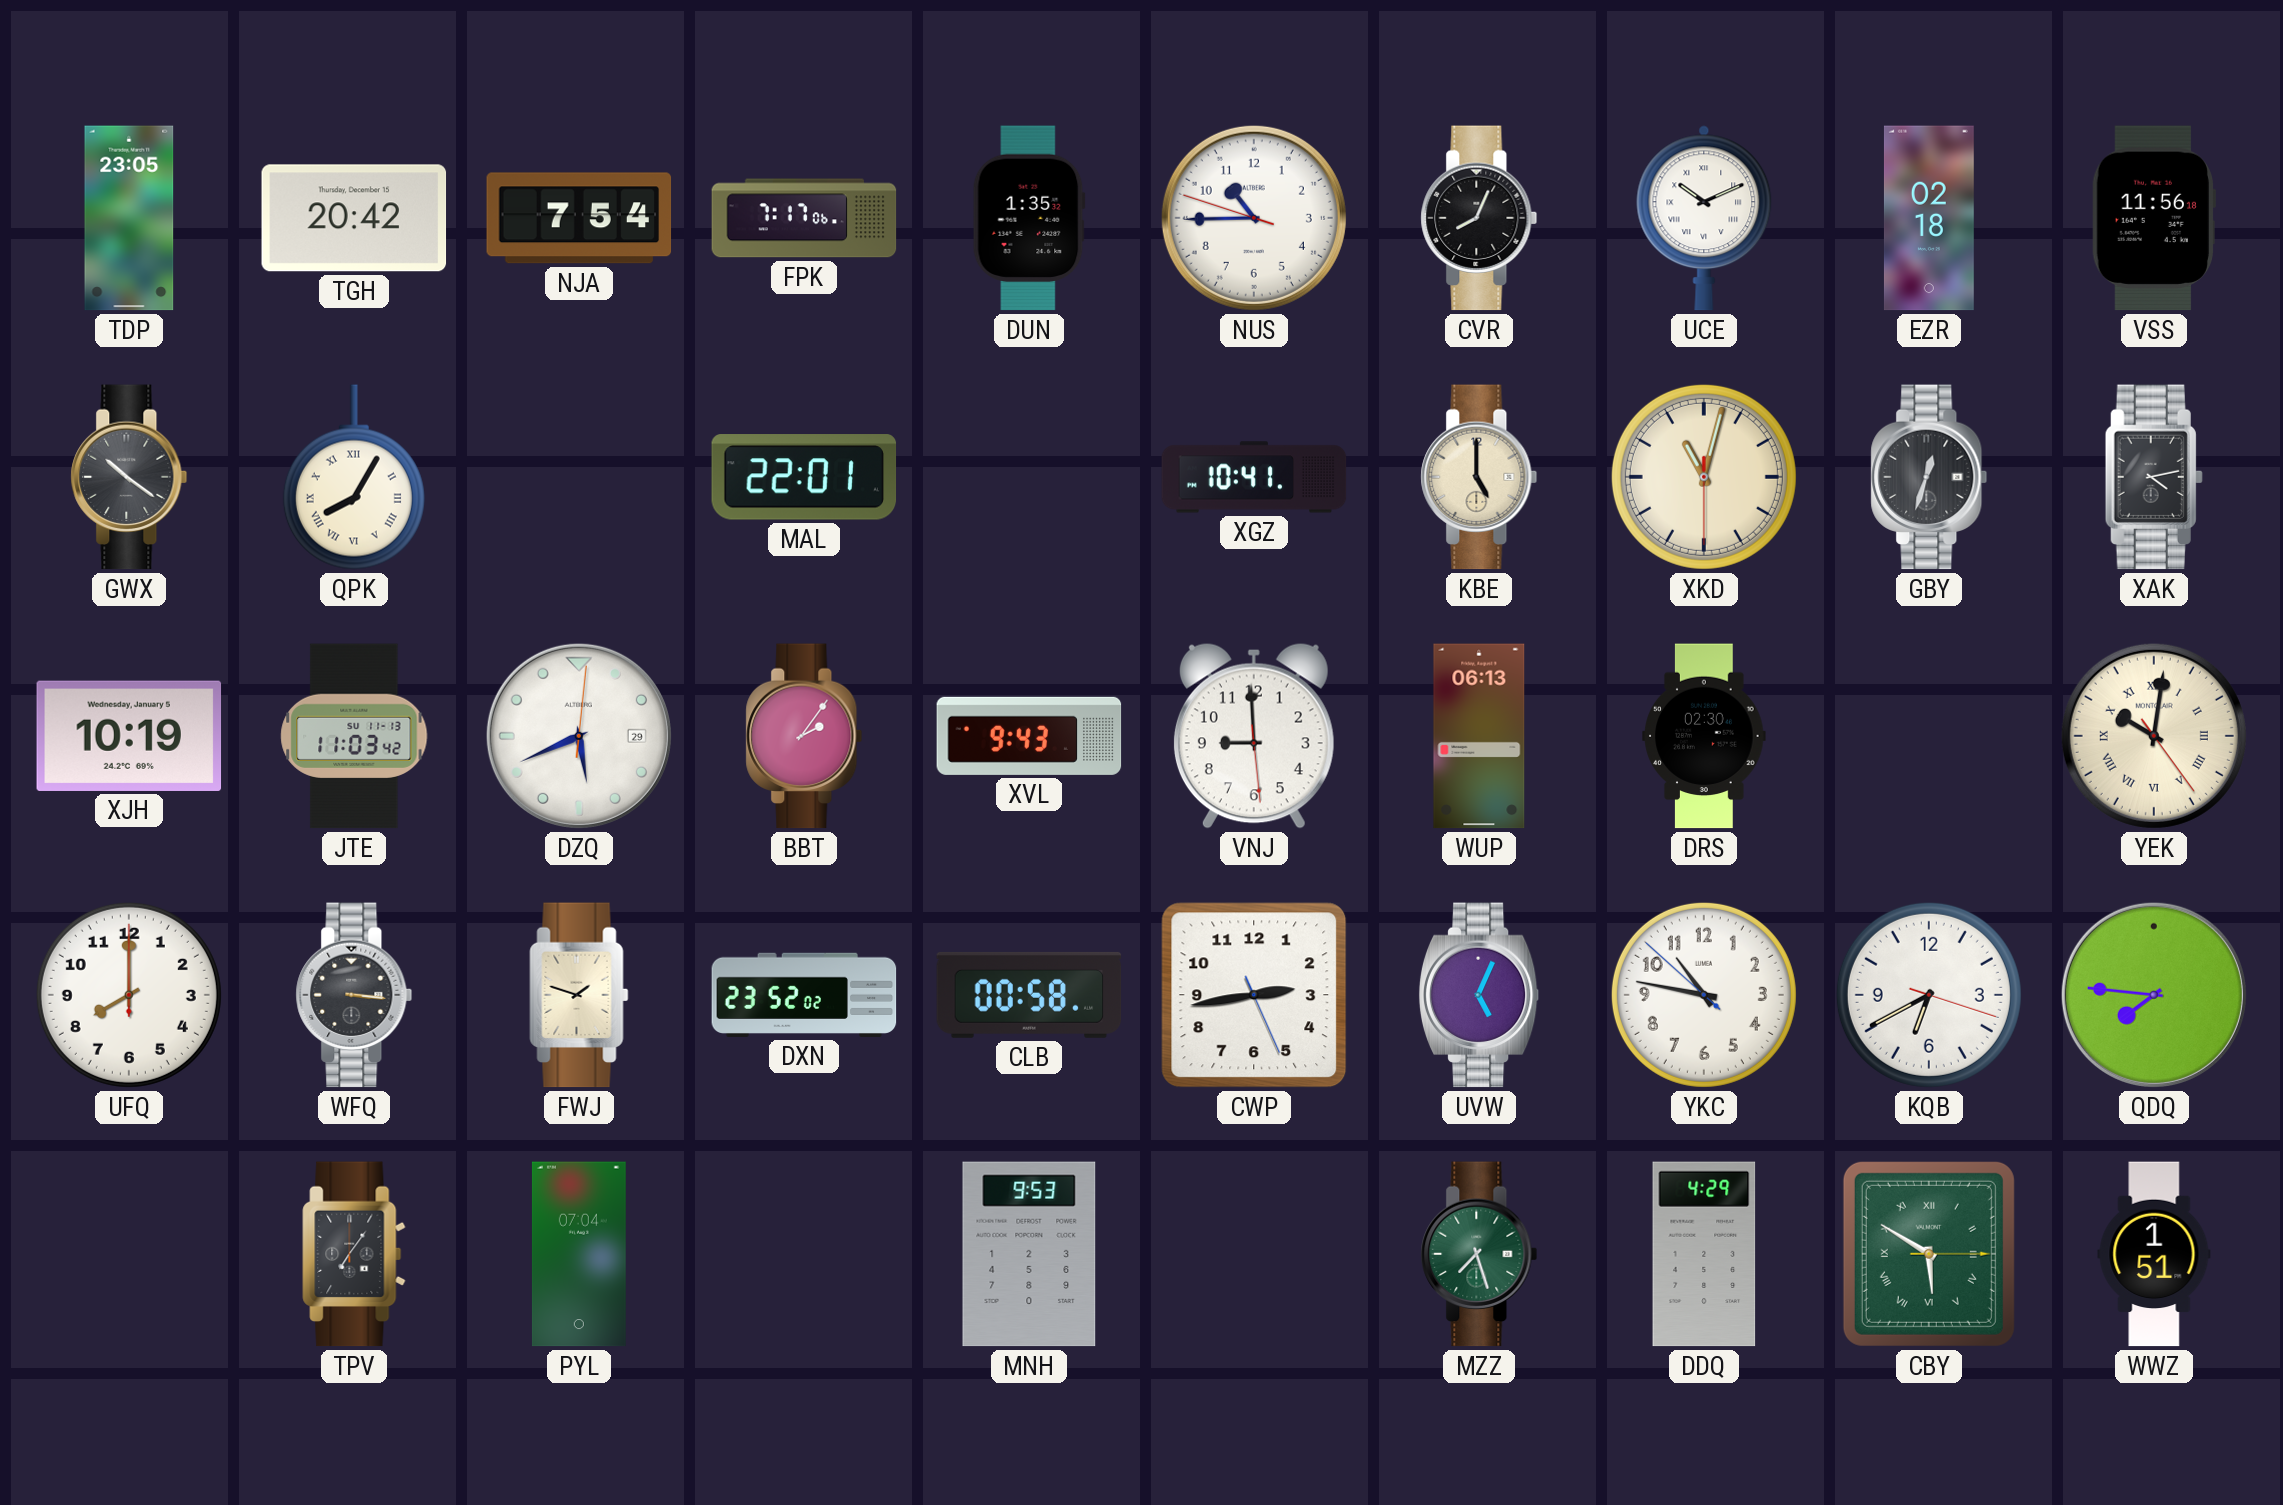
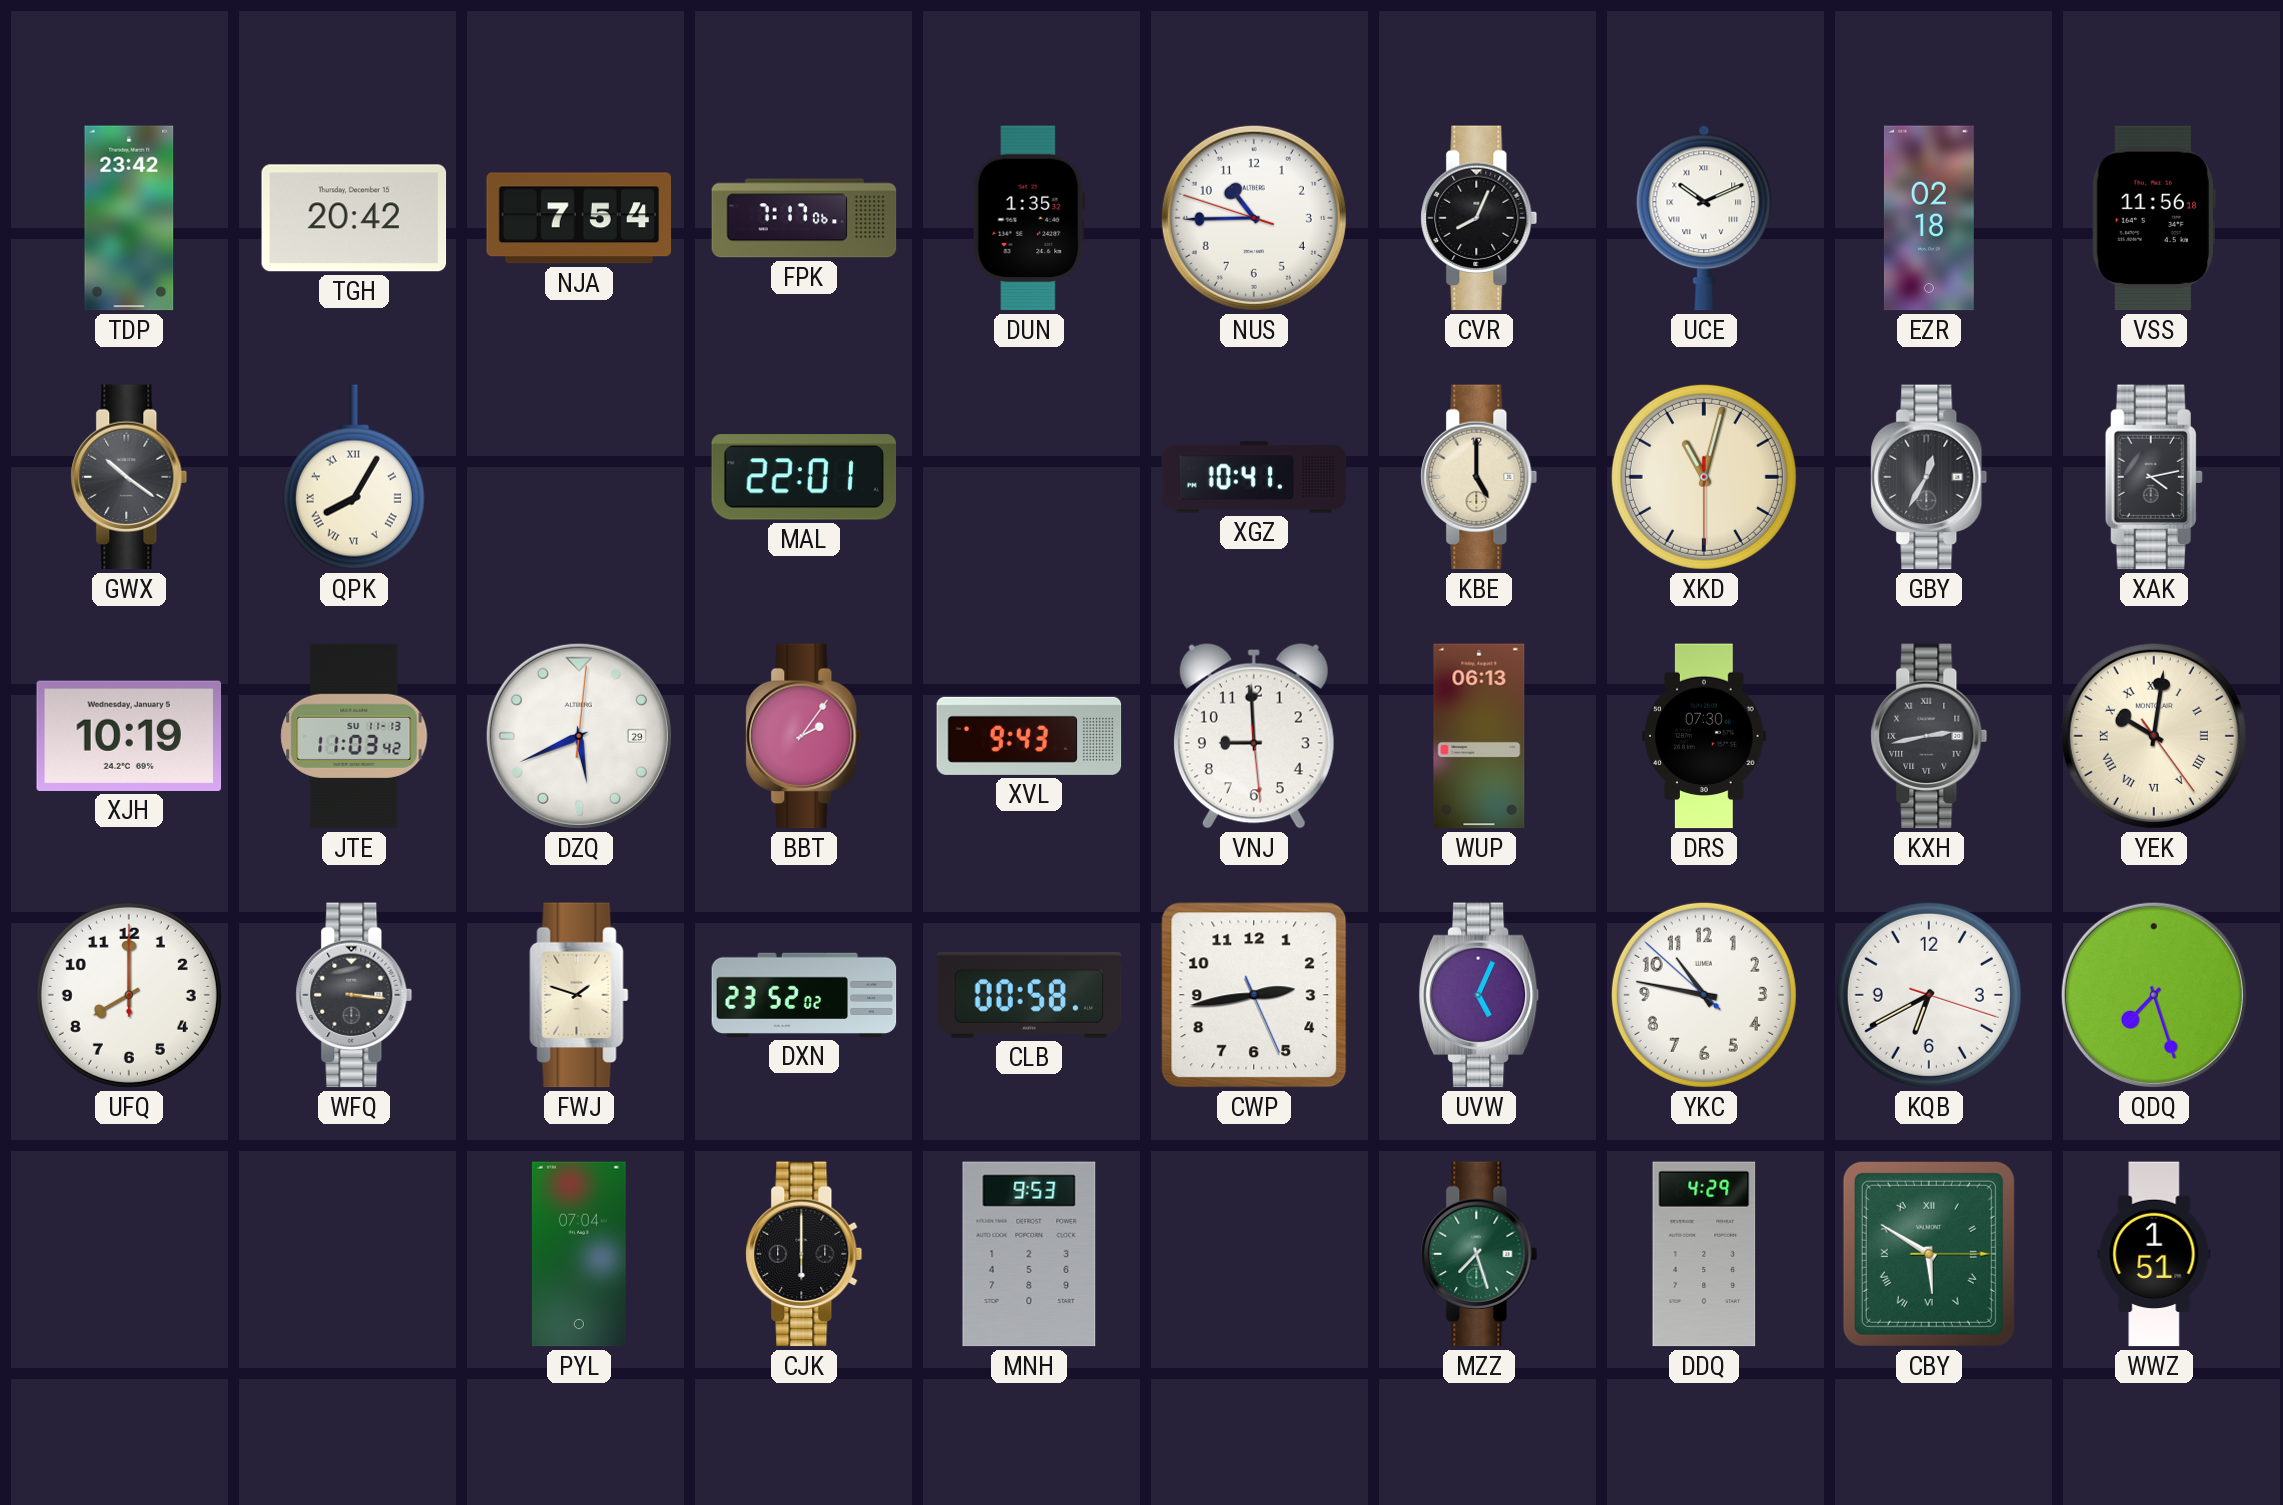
TDP: 23:05 -> 23:42
GBY: 12:33 -> 12:35
DRS: 02:30 -> 07:30
KXH: none -> 2:43
QDQ: 7:46 -> 7:27
TPV: 7:06 -> none
CJK: none -> 6:00
